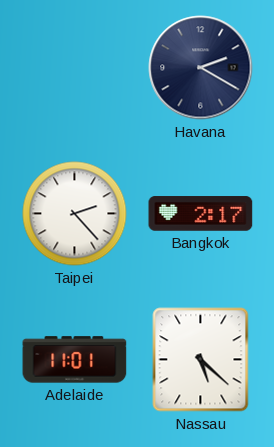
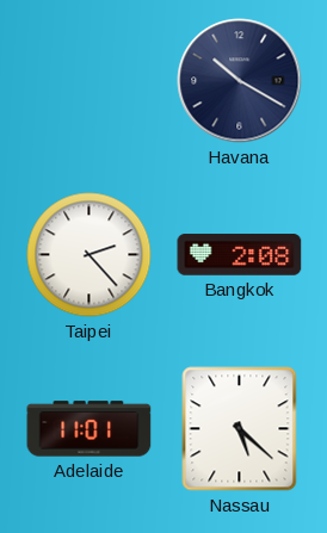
Havana: 2:20 -> 10:20
Bangkok: 2:17 -> 2:08
